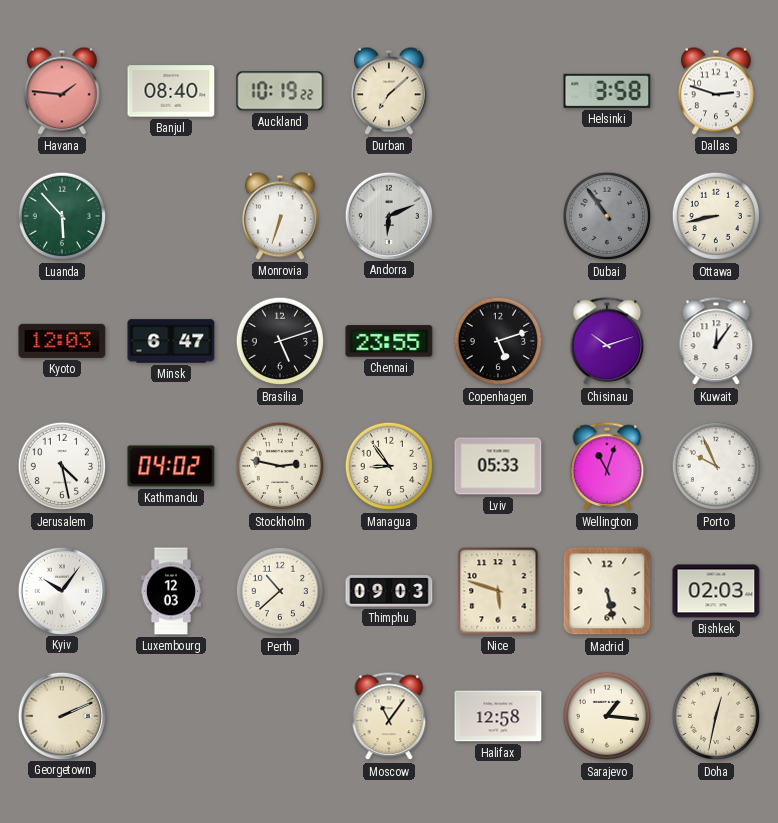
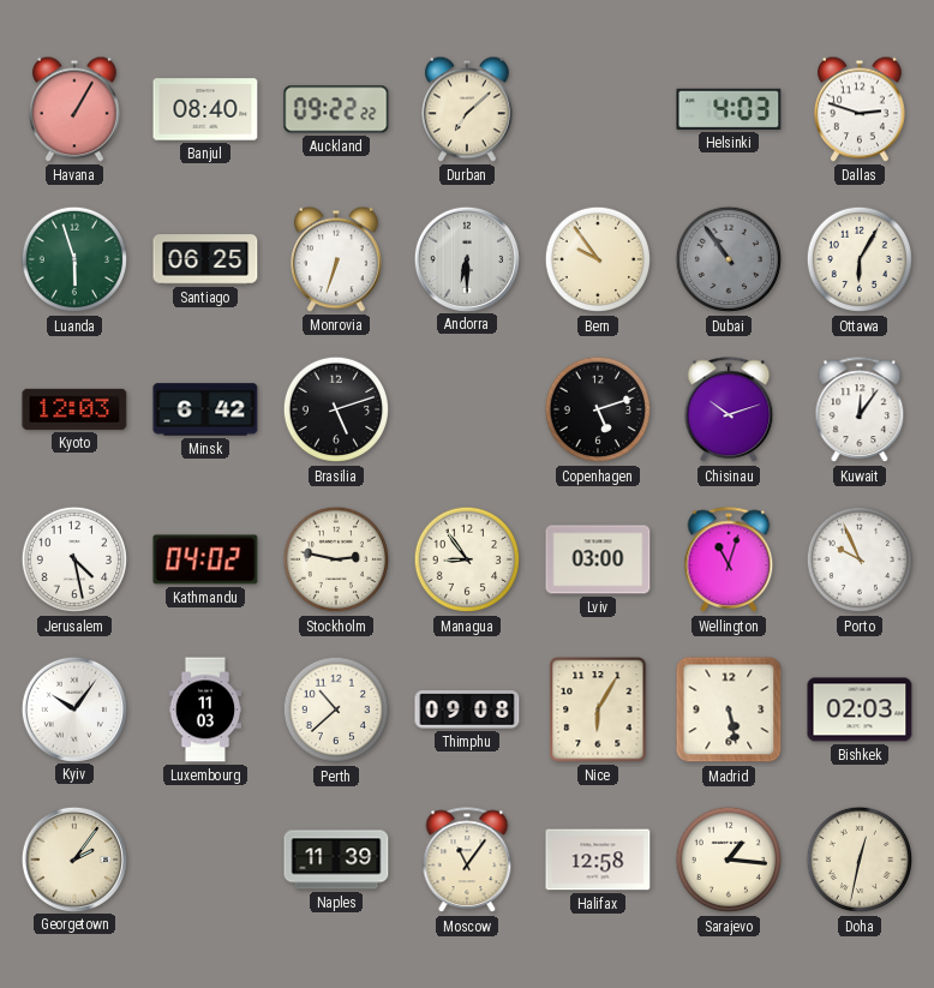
Havana: 1:46 -> 1:05
Auckland: 10:19 -> 09:22
Helsinki: 3:58 -> 4:03
Luanda: 5:53 -> 5:57
Santiago: none -> 06:25
Andorra: 6:11 -> 6:30
Bern: none -> 9:54
Ottawa: 8:43 -> 6:05
Minsk: 6:47 -> 6:42
Chennai: 23:55 -> none
Lviv: 05:33 -> 03:00
Luxembourg: 12:03 -> 11:03
Thimphu: 09:03 -> 09:08
Nice: 5:48 -> 6:05
Georgetown: 2:11 -> 2:06
Naples: none -> 11:39
